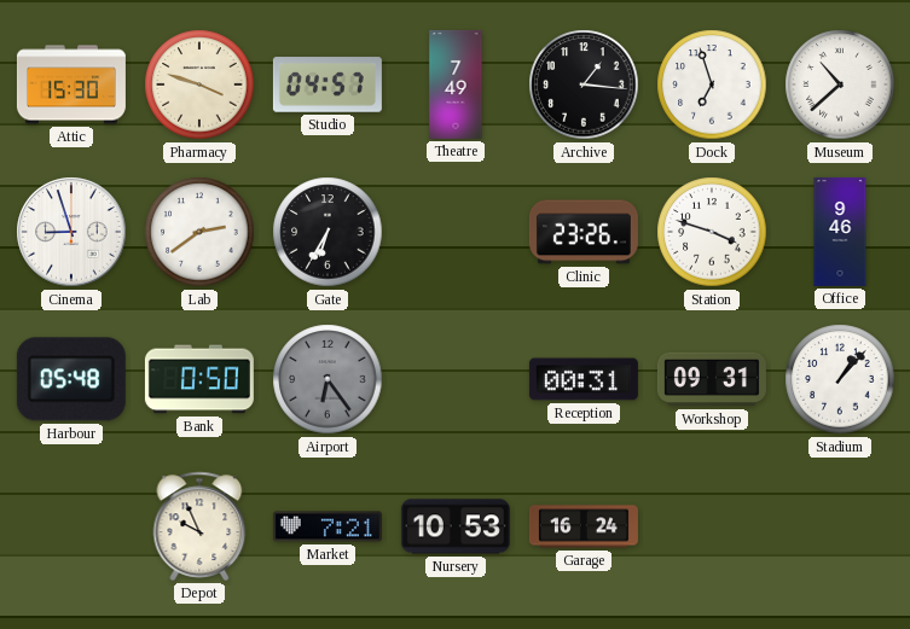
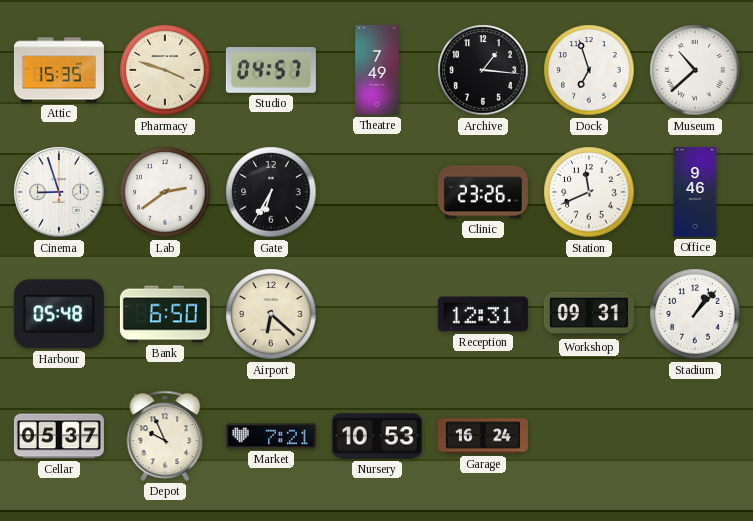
Attic: 15:30 -> 15:35
Station: 3:48 -> 11:41
Bank: 0:50 -> 6:50
Airport: 6:24 -> 6:22
Airport dial: grey -> cream
Reception: 00:31 -> 12:31
Cellar: none -> 05:37
